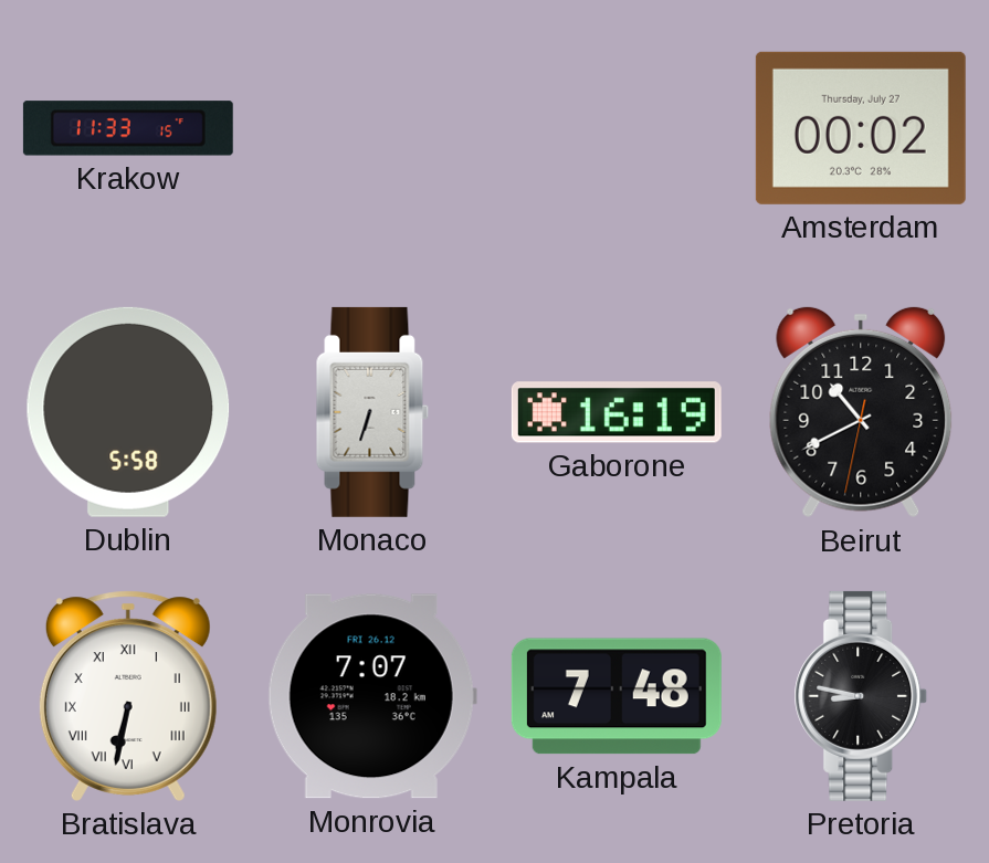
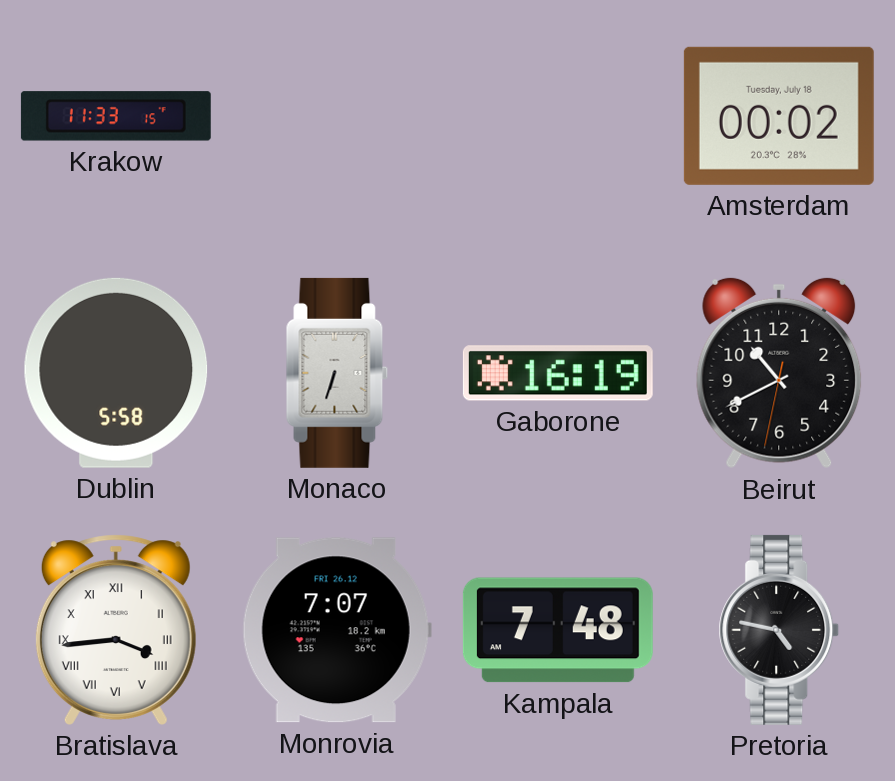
Amsterdam date: Thursday, July 27 -> Tuesday, July 18
Bratislava: 6:32 -> 3:44
Pretoria: 8:47 -> 4:47
